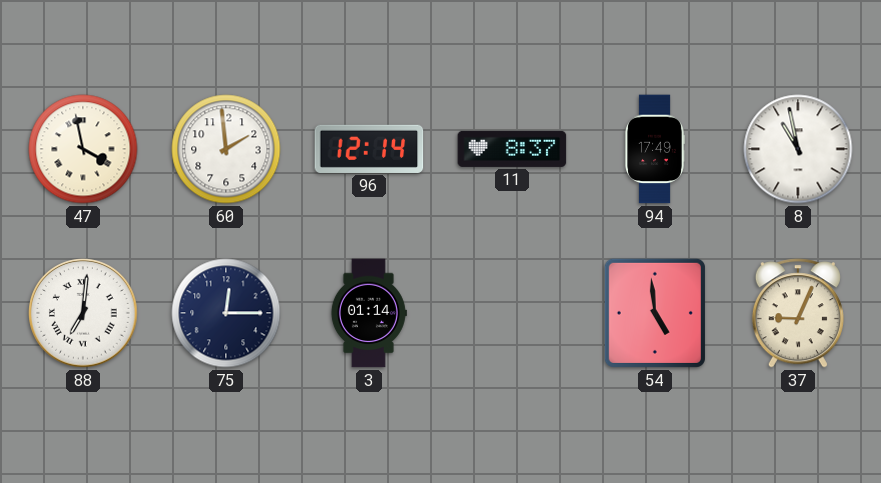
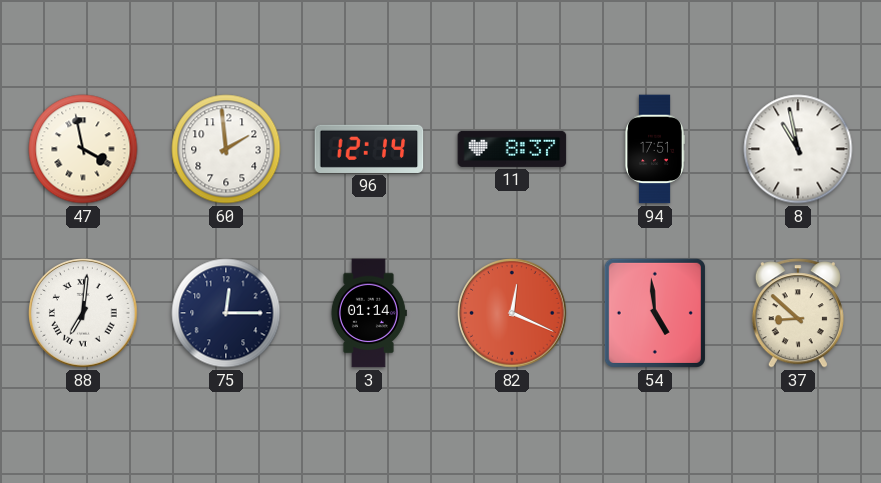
94: 17:49 -> 17:51
82: none -> 12:19
37: 9:04 -> 8:52
